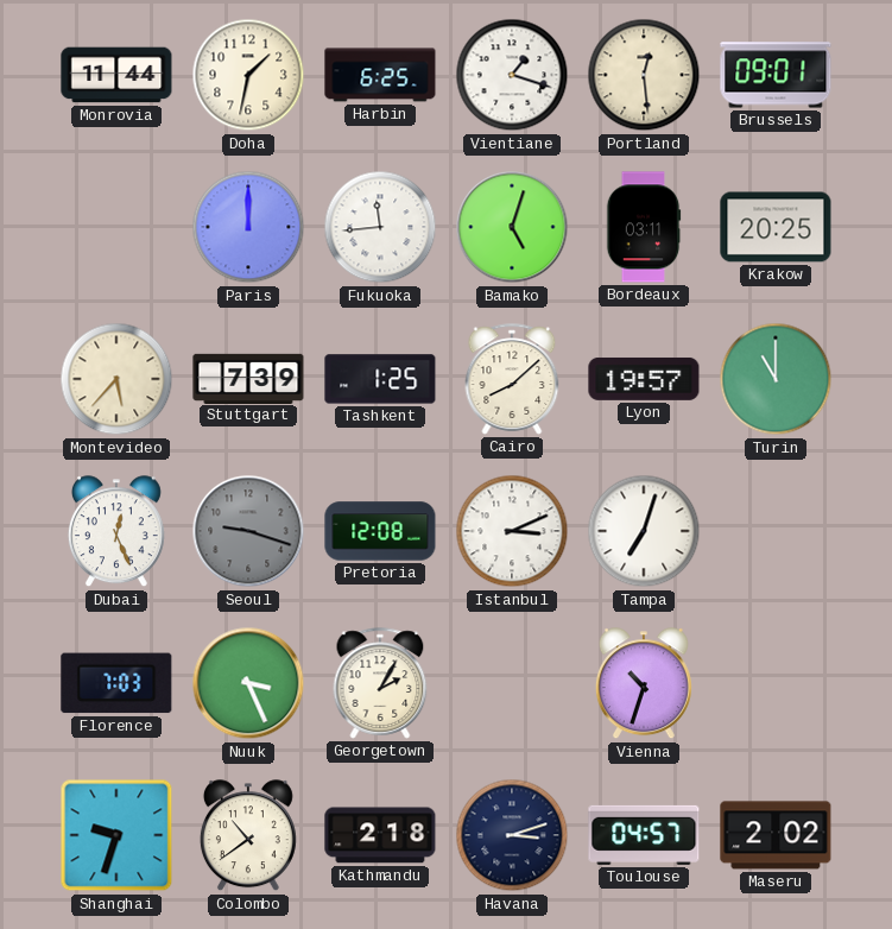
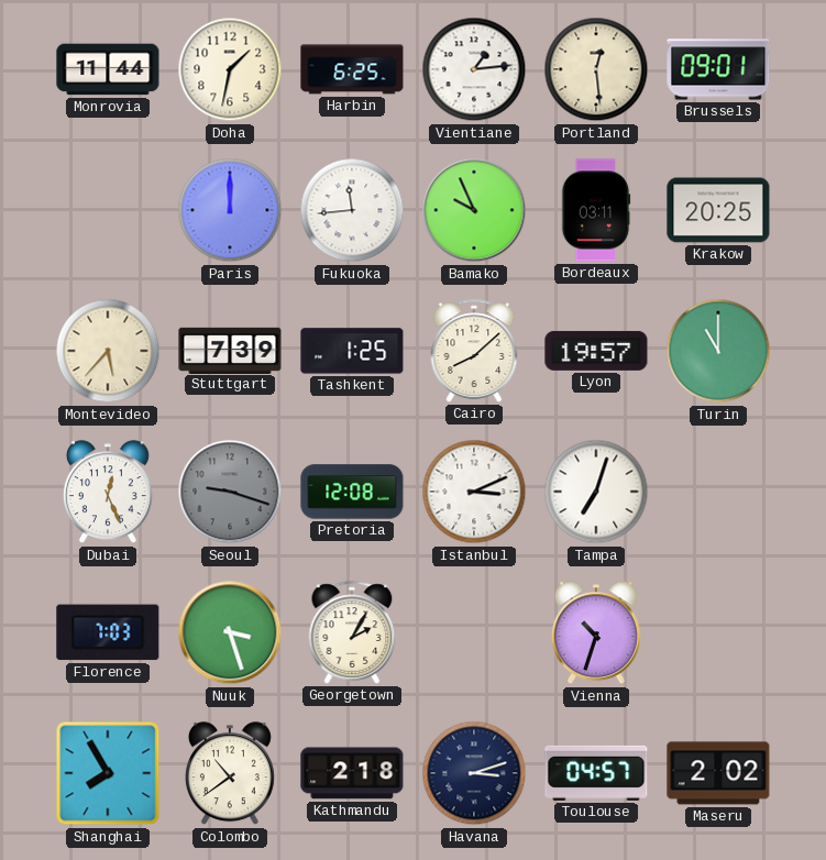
Vientiane: 1:18 -> 1:14
Bamako: 5:03 -> 9:56
Nuuk: 3:26 -> 3:27
Shanghai: 9:33 -> 7:55
